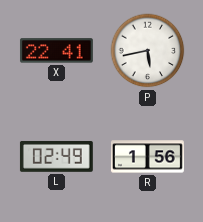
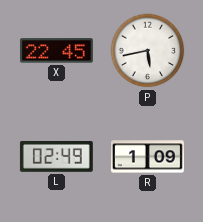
X: 22:41 -> 22:45
R: 1:56 -> 1:09
